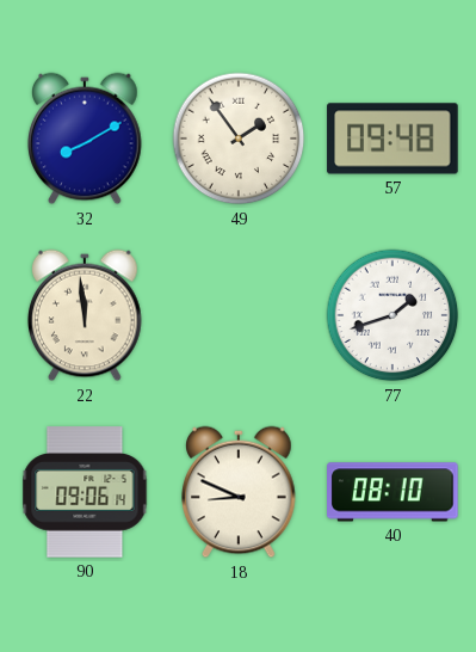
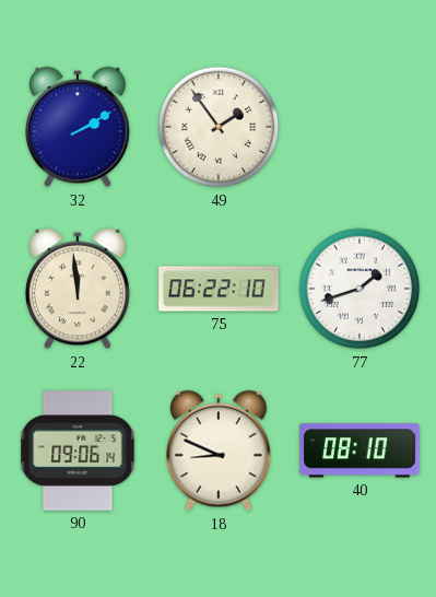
32: 8:10 -> 2:10
57: 09:48 -> none
75: none -> 06:22
